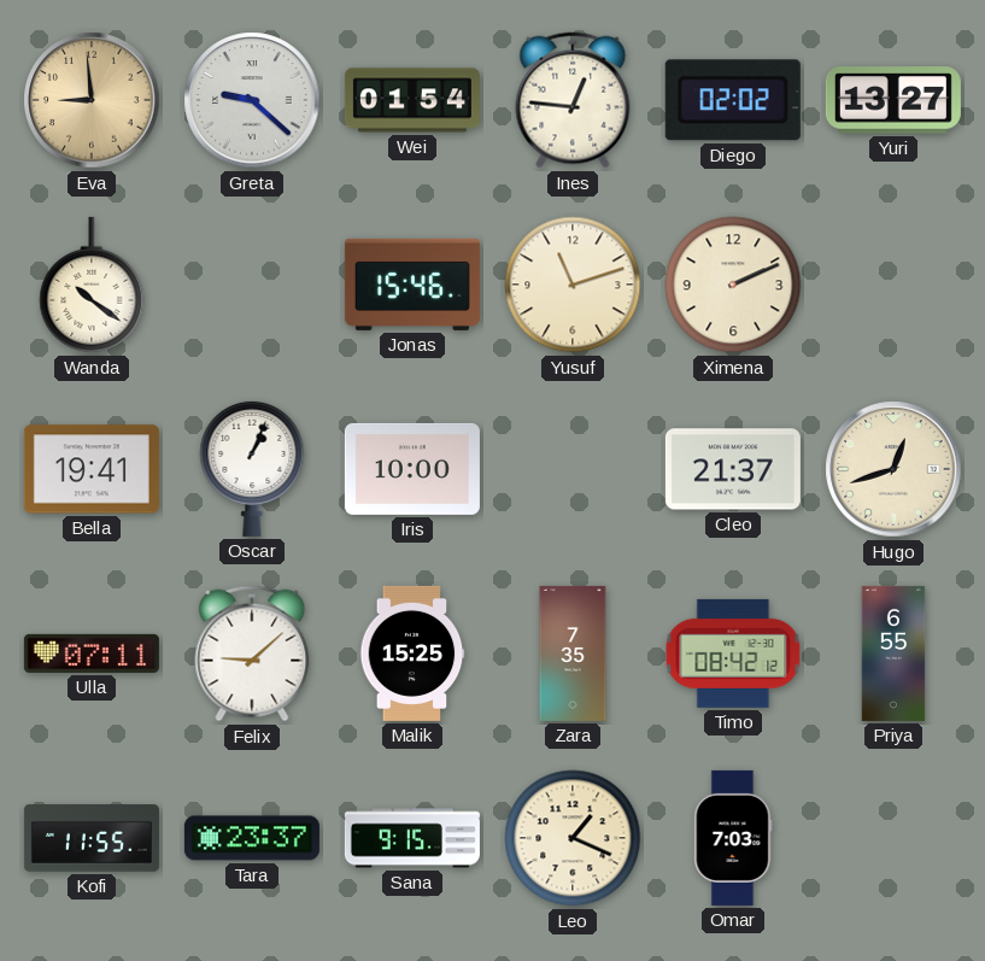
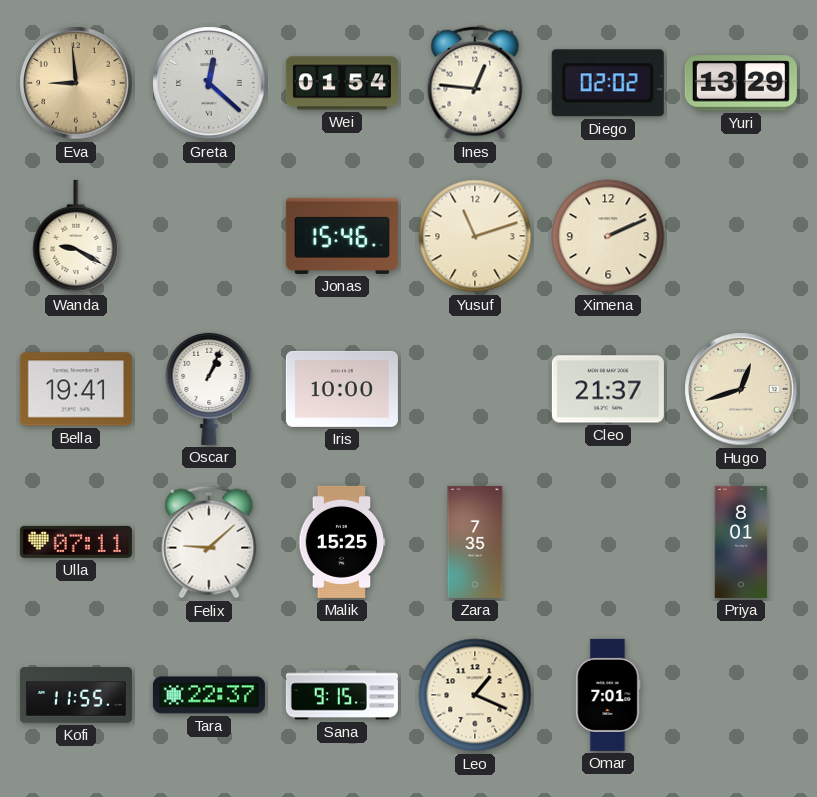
Greta: 9:22 -> 12:22
Yuri: 13:27 -> 13:29
Wanda: 10:21 -> 9:20
Timo: 08:42 -> none
Priya: 6:55 -> 8:01
Tara: 23:37 -> 22:37
Omar: 7:03 -> 7:01
